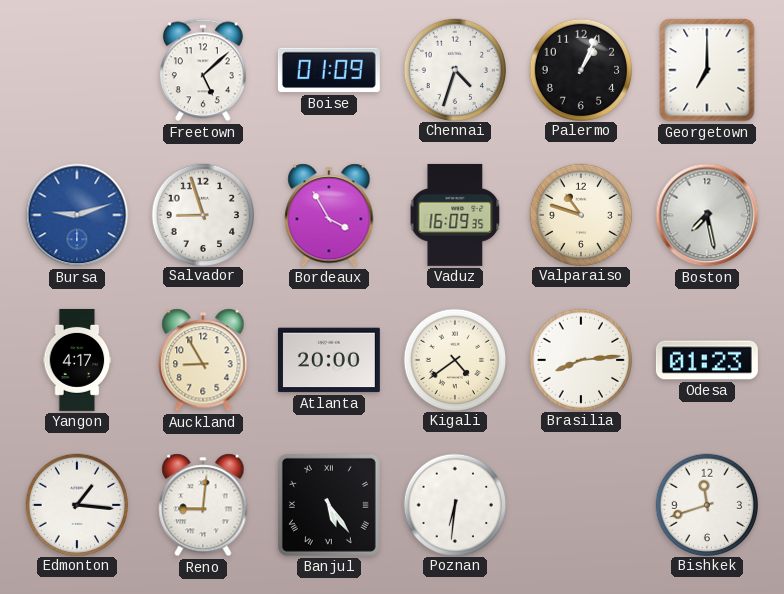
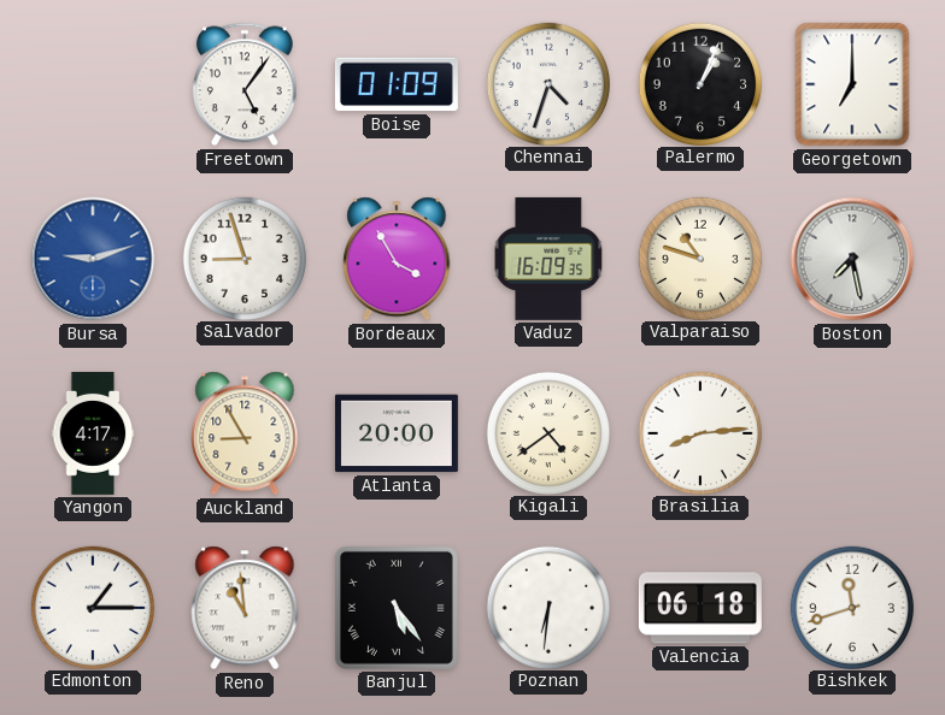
Freetown: 5:08 -> 5:06
Odesa: 01:23 -> none
Edmonton: 1:16 -> 1:15
Reno: 9:01 -> 10:59
Valencia: none -> 06:18
